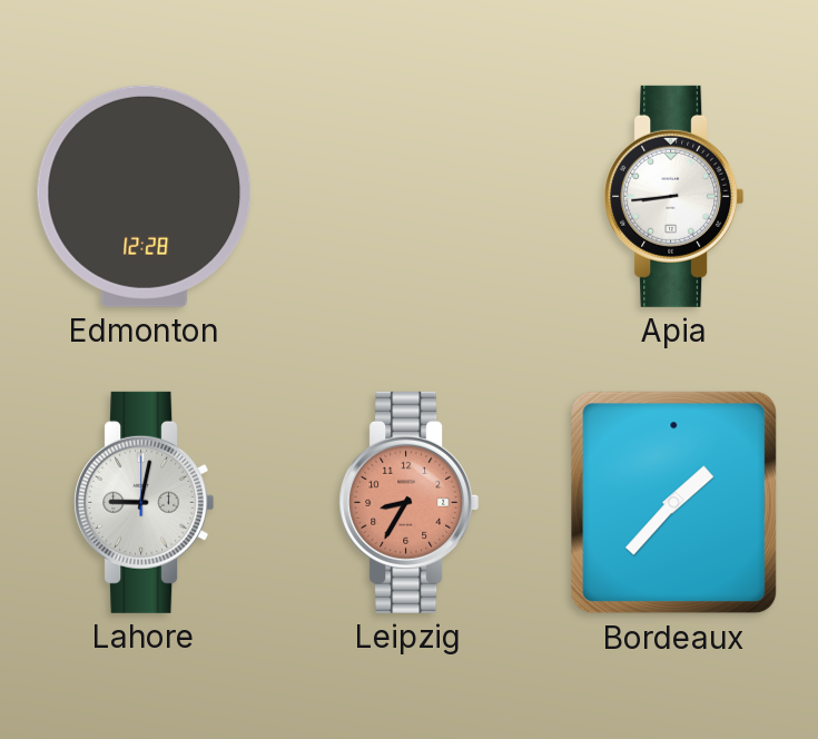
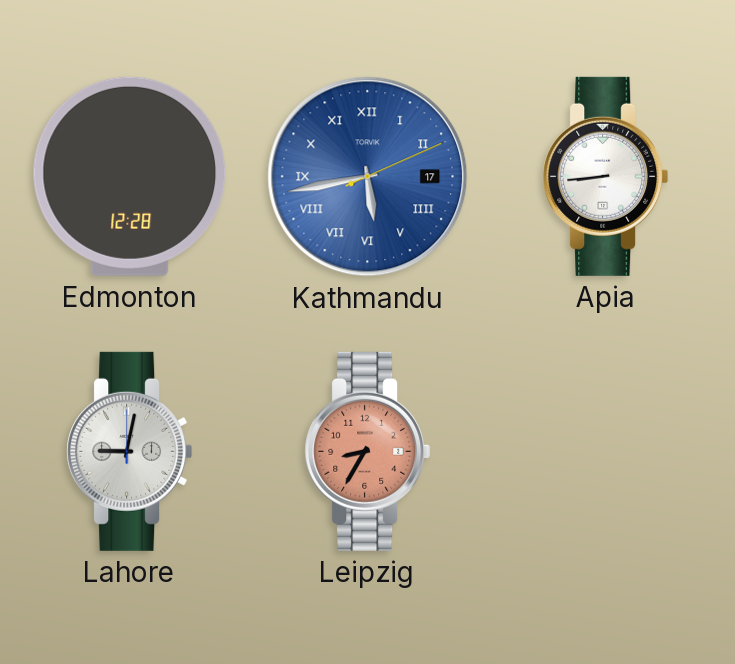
Kathmandu: none -> 5:43
Bordeaux: 1:37 -> none
